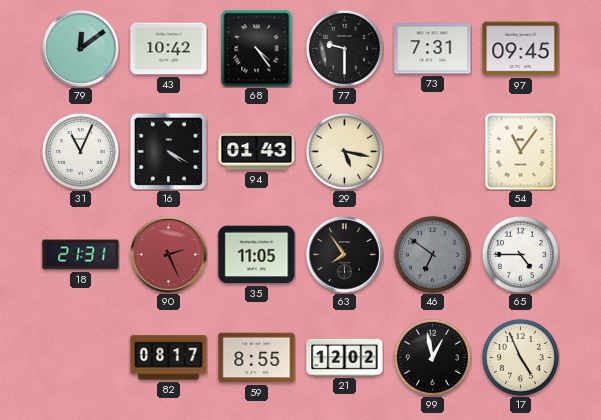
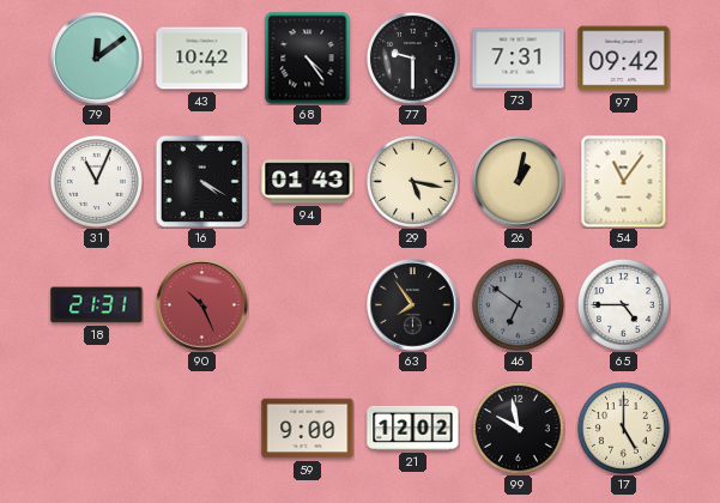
97: 09:45 -> 09:42
26: none -> 1:02
90: 2:26 -> 10:26
35: 11:05 -> none
82: 08:17 -> none
59: 8:55 -> 9:00
99: 12:58 -> 9:58
17: 4:56 -> 5:00
